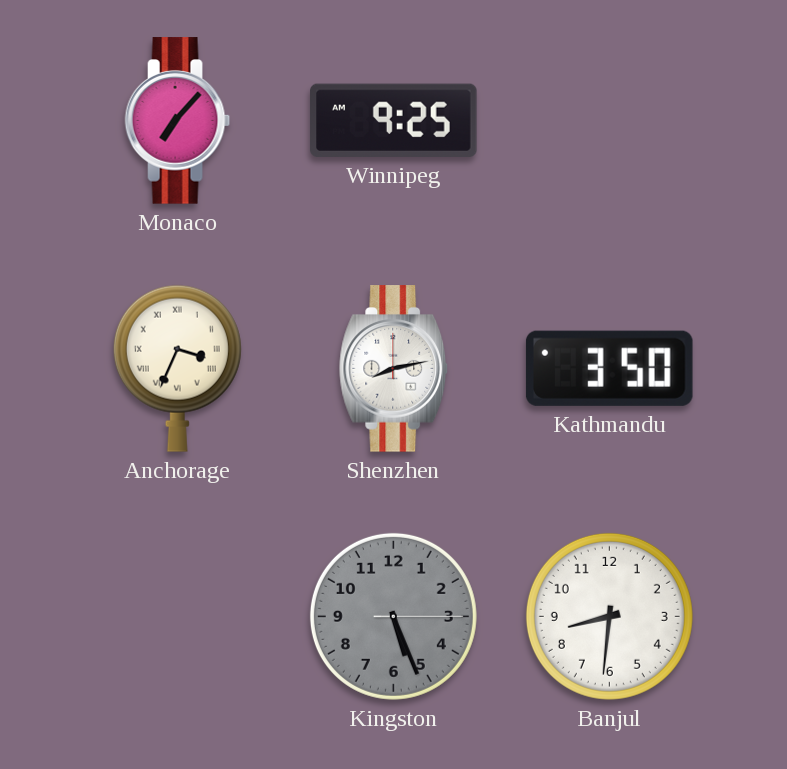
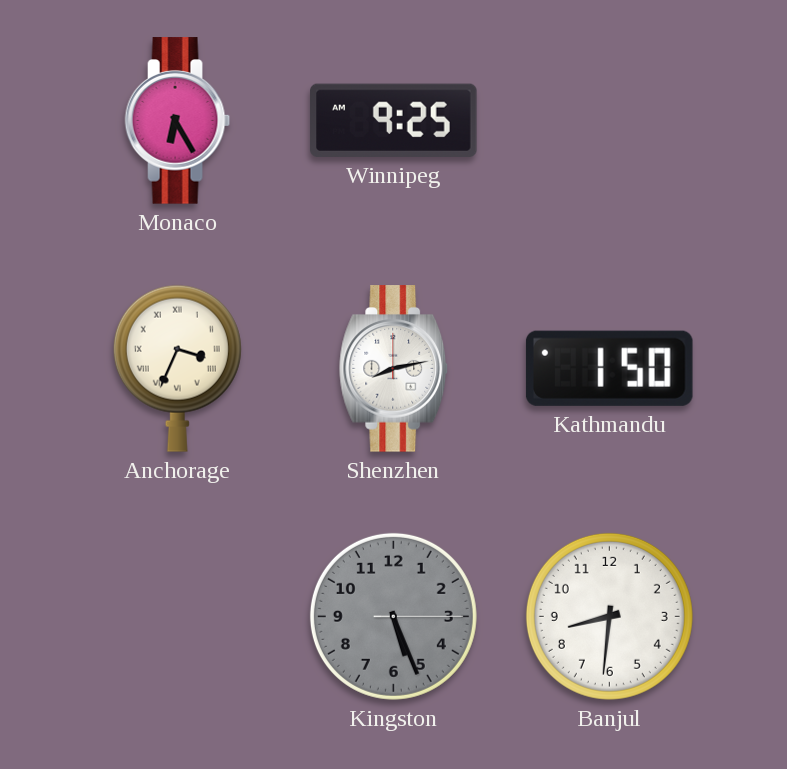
Monaco: 7:07 -> 6:25
Kathmandu: 3:50 -> 1:50
